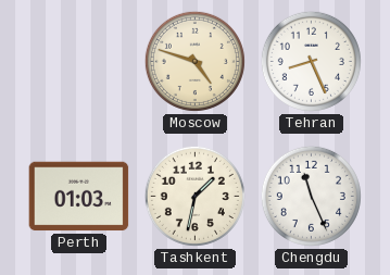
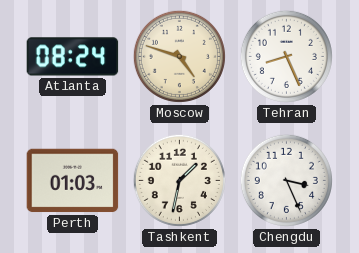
Atlanta: none -> 08:24
Chengdu: 11:26 -> 3:26
